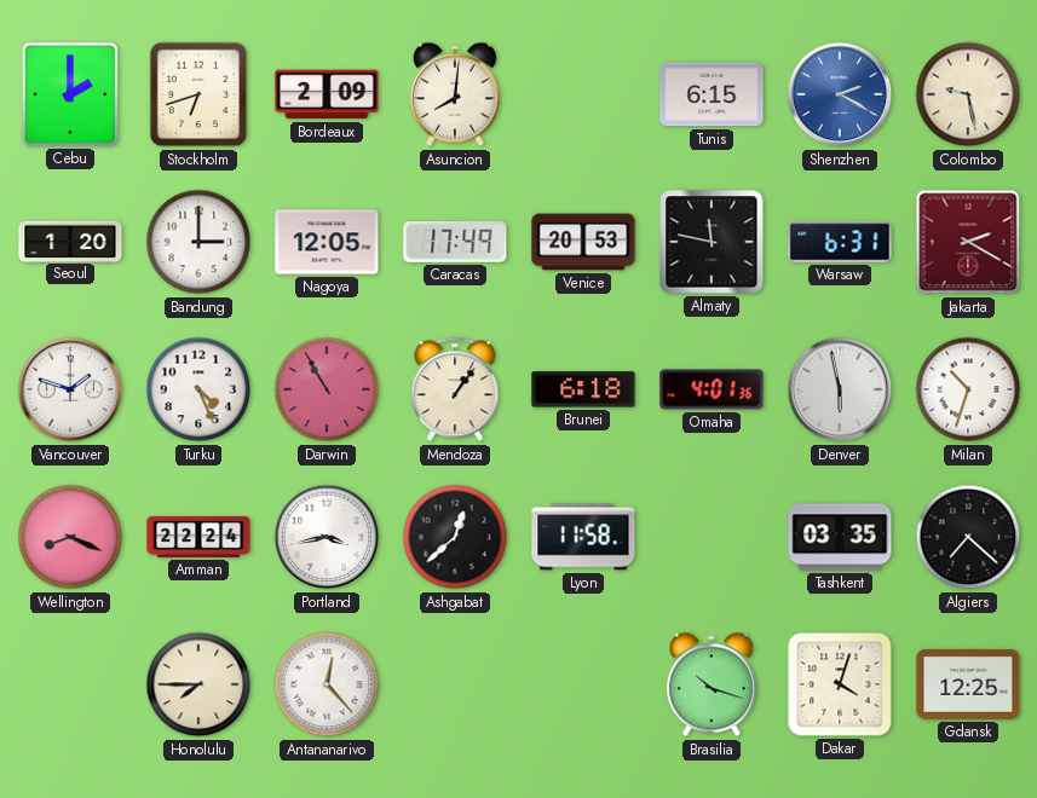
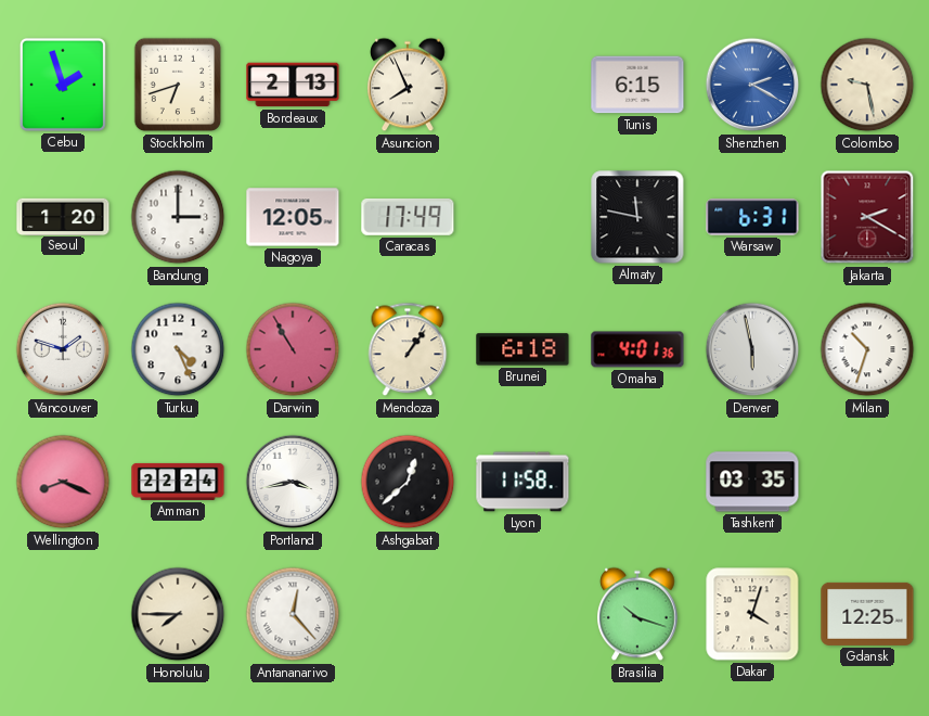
Cebu: 2:00 -> 1:57
Bordeaux: 2:09 -> 2:13
Asuncion: 8:01 -> 7:56
Venice: 20:53 -> none
Algiers: 7:22 -> none
